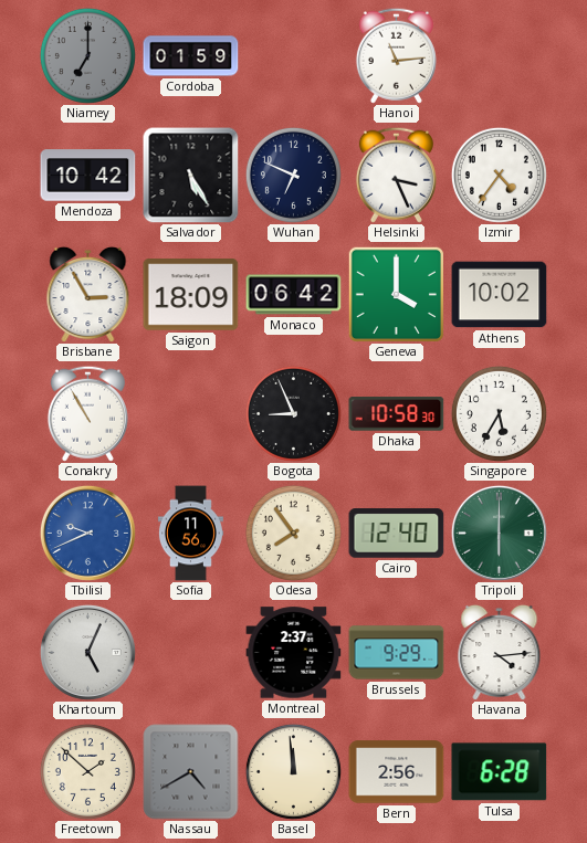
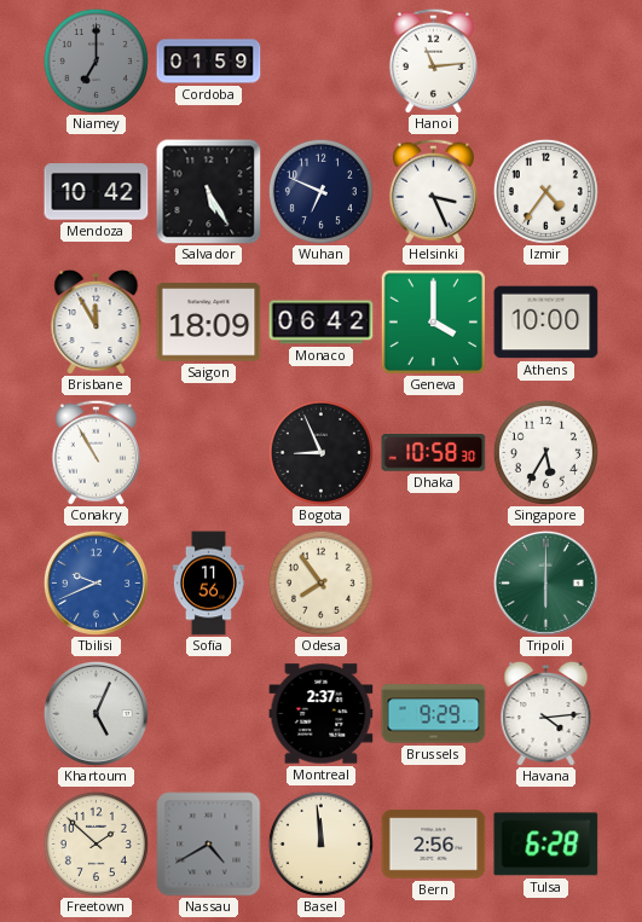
Brisbane: 2:55 -> 11:55
Athens: 10:02 -> 10:00
Cairo: 12:40 -> none
